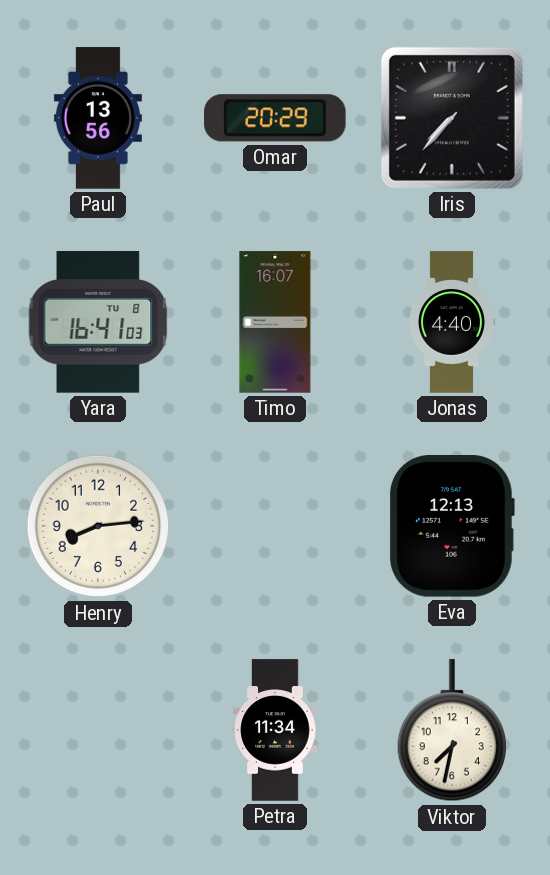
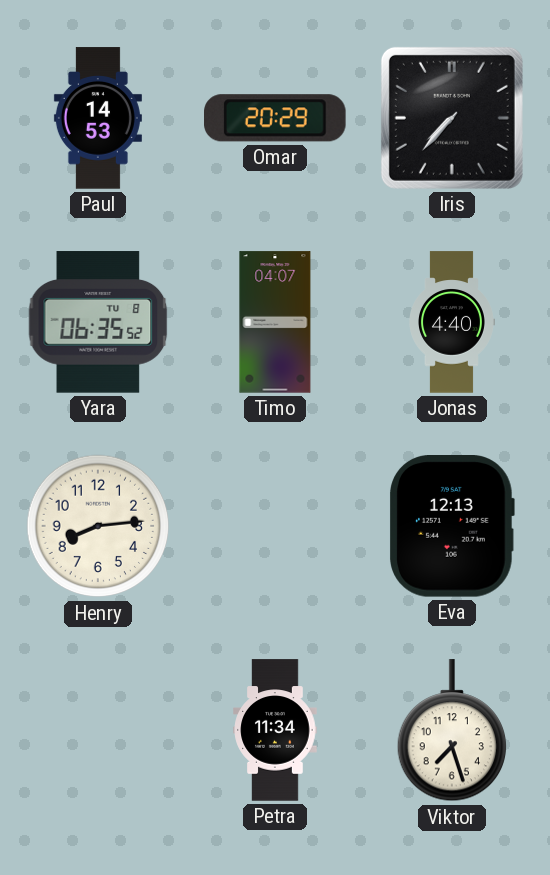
Paul: 13:56 -> 14:53
Yara: 16:41 -> 06:35
Timo: 16:07 -> 04:07
Viktor: 7:32 -> 7:27
